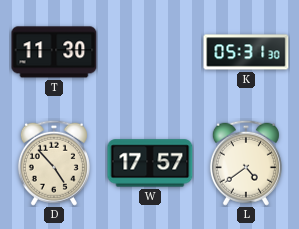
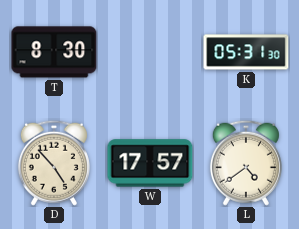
T: 11:30 -> 8:30
